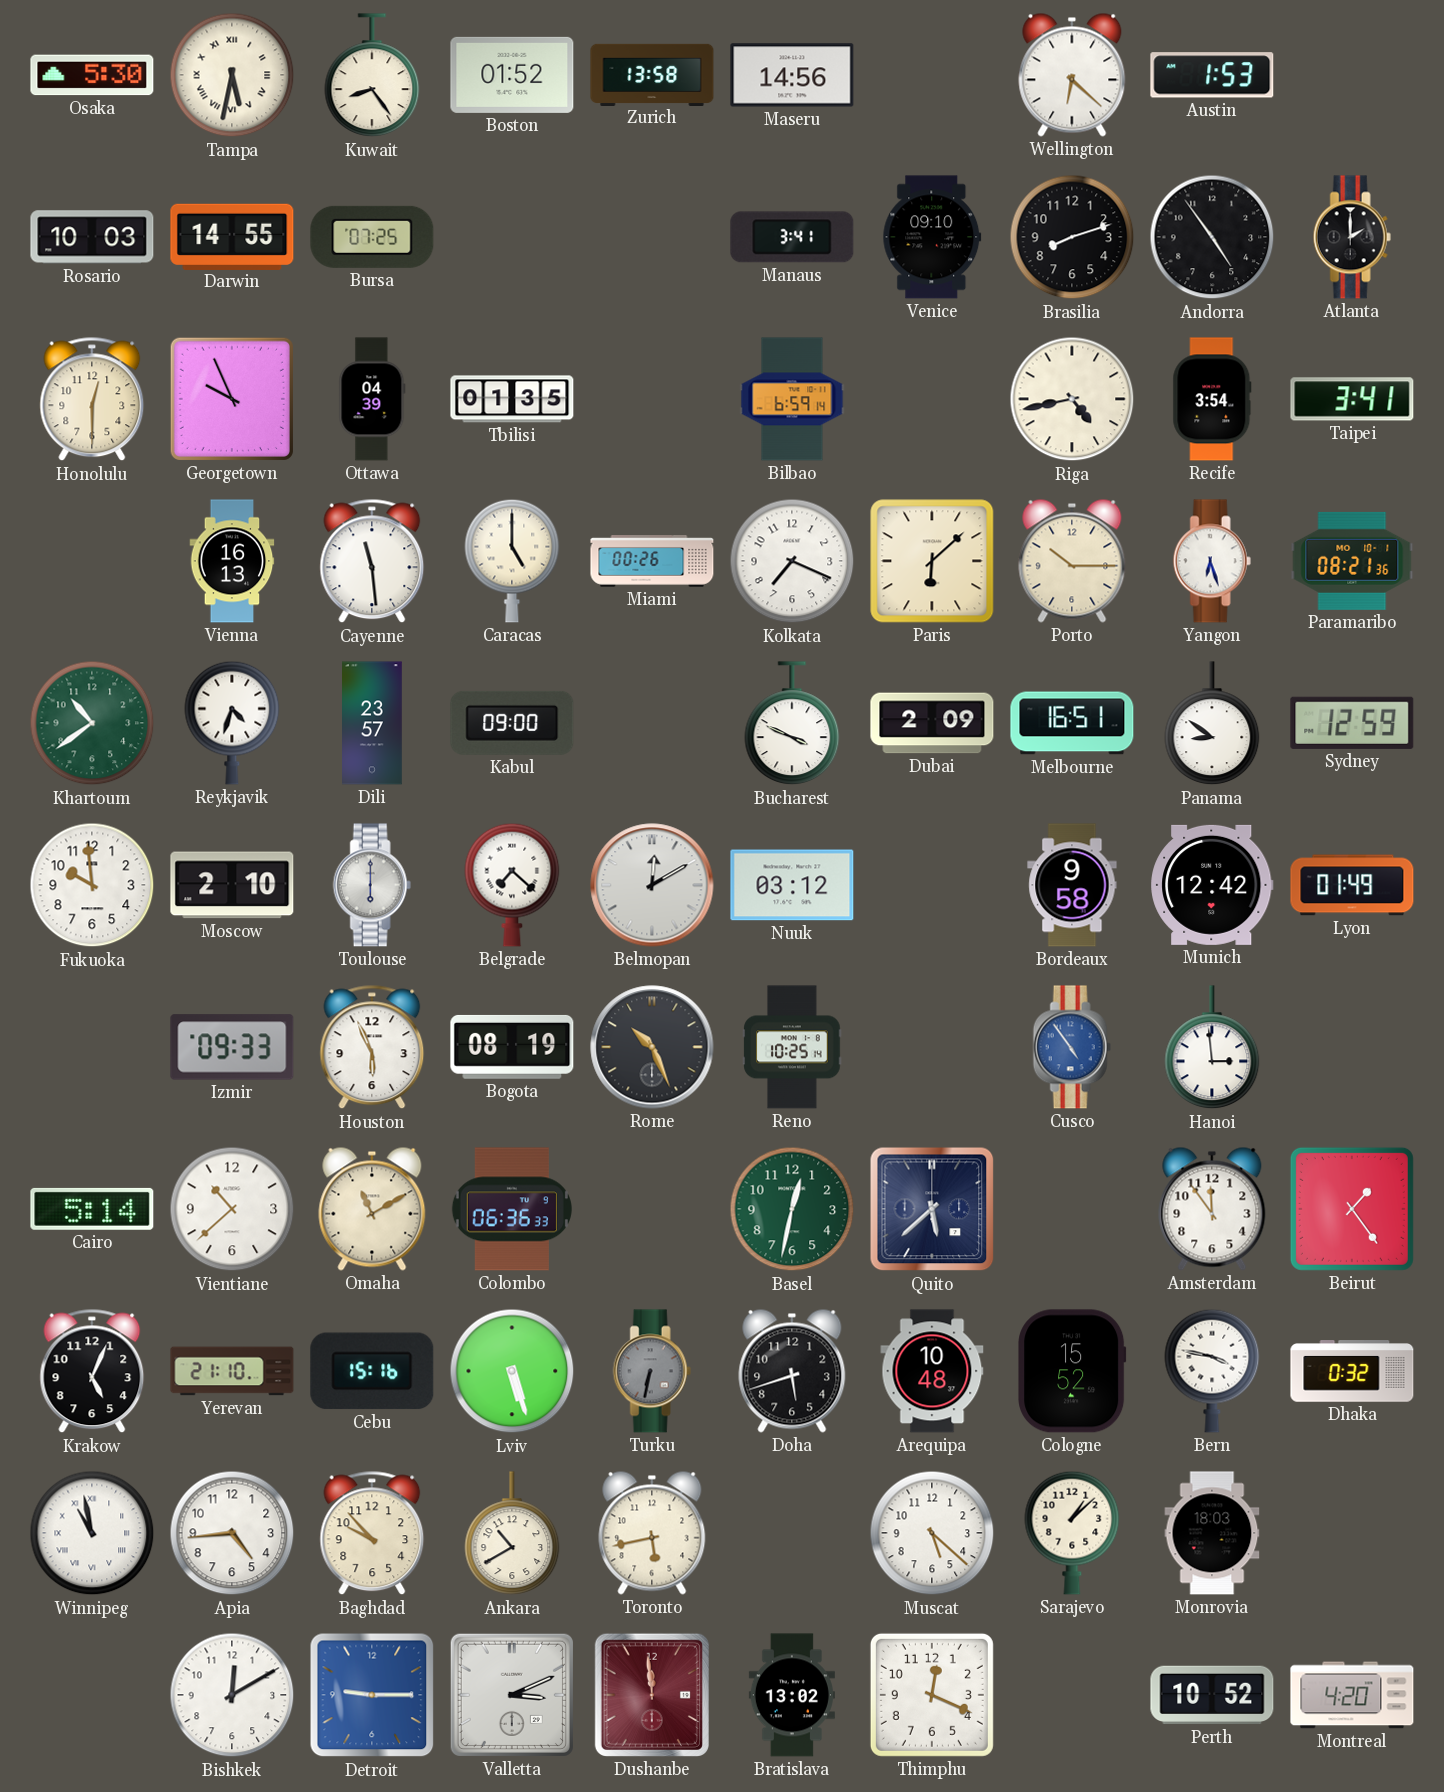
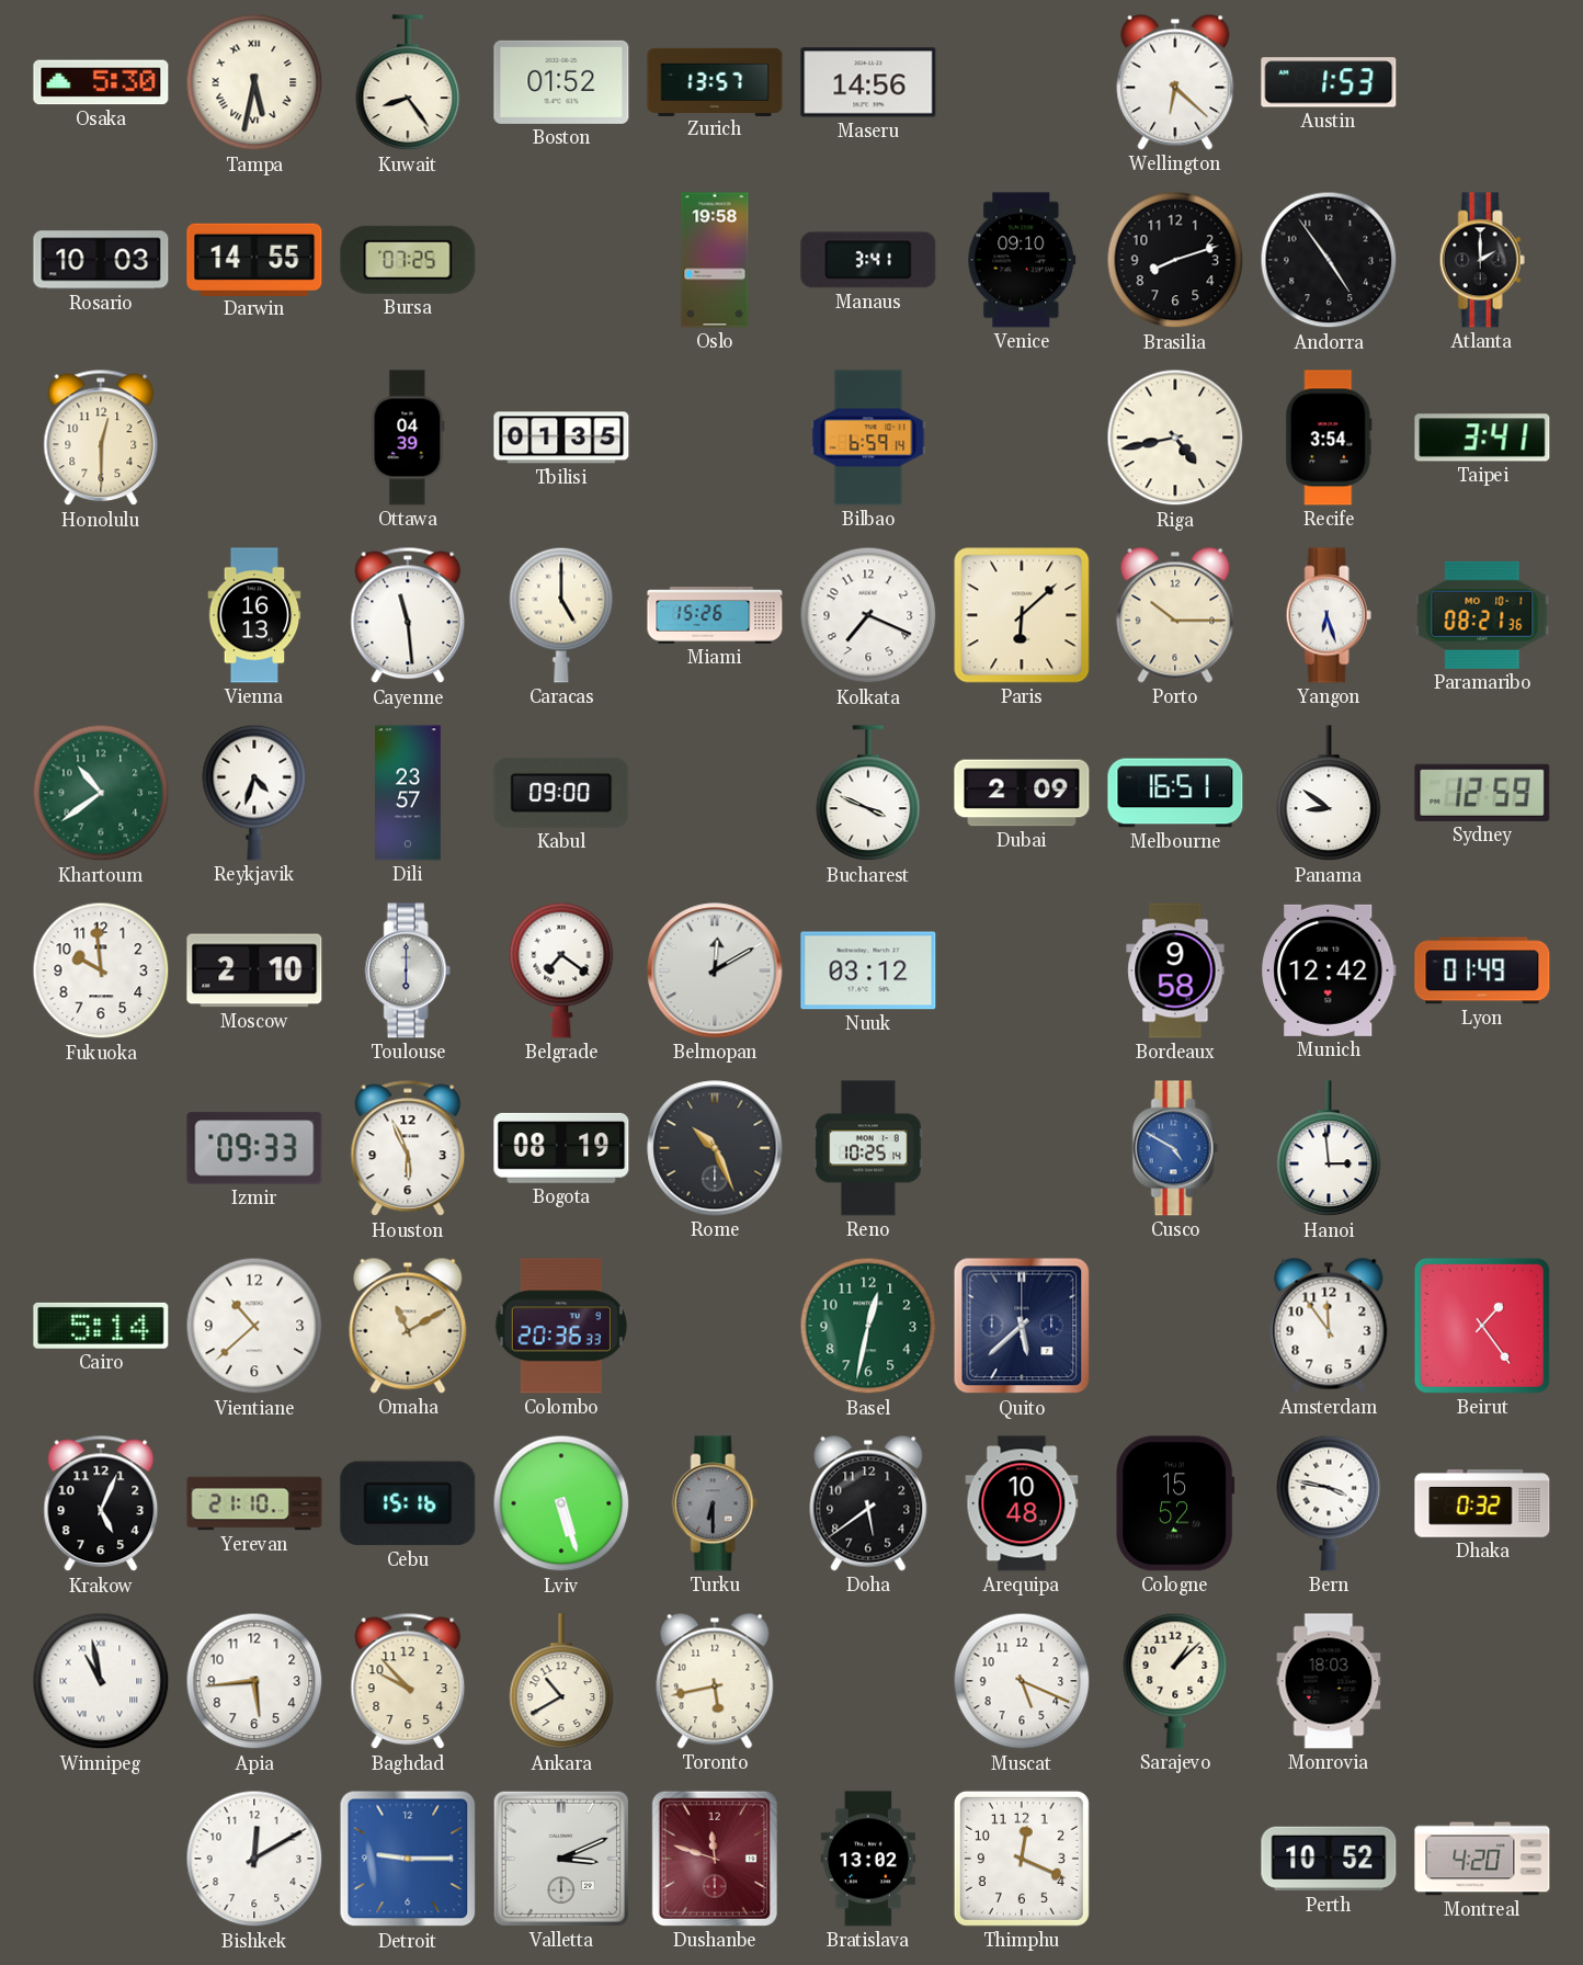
Zurich: 13:58 -> 13:57
Oslo: none -> 19:58
Georgetown: 9:56 -> none
Miami: 00:26 -> 15:26
Belgrade: 7:22 -> 7:21
Cusco: 4:54 -> 4:50
Colombo: 06:36 -> 20:36
Turku: 6:32 -> 6:30
Doha: 5:42 -> 5:39
Apia: 4:44 -> 5:44
Muscat: 5:22 -> 5:19
Dushanbe: 11:59 -> 11:48
